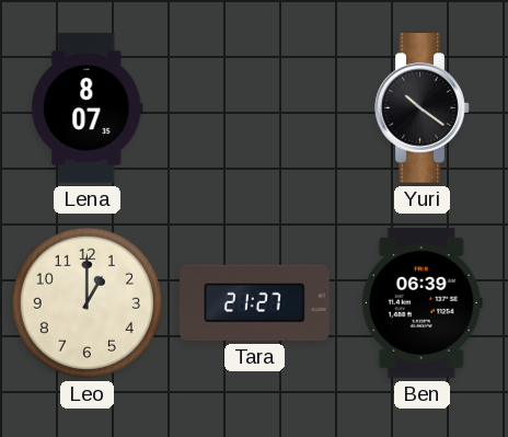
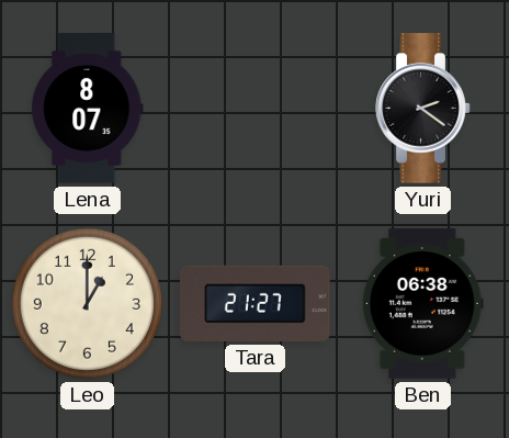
Yuri: 10:21 -> 2:21
Ben: 06:39 -> 06:38
